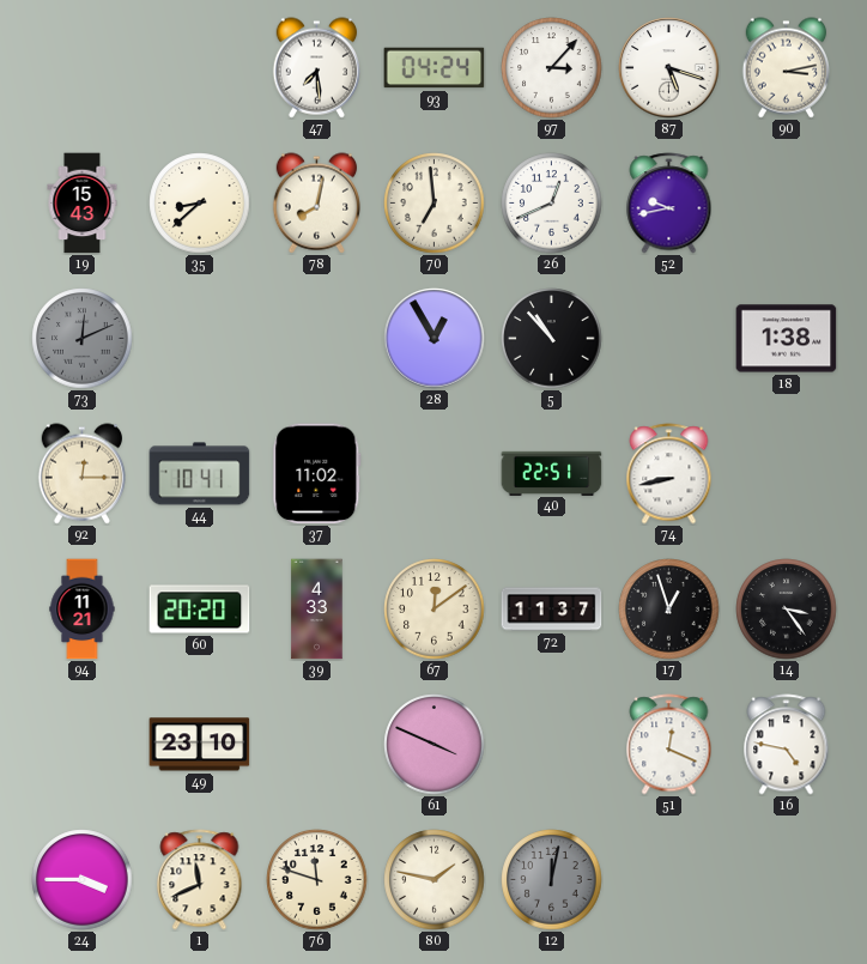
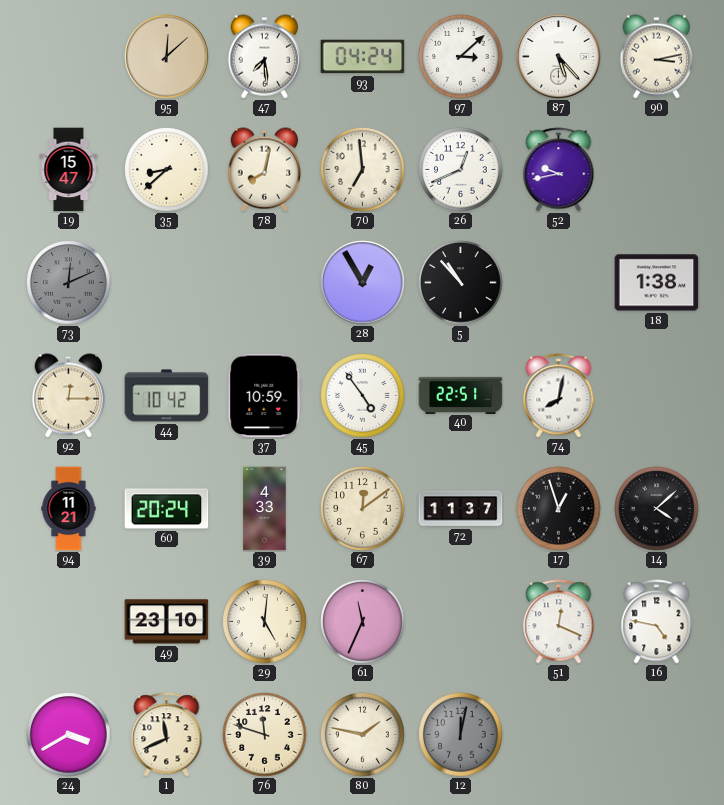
95: none -> 12:08
97: 3:07 -> 3:08
87: 5:18 -> 5:23
19: 15:43 -> 15:47
44: 10:41 -> 10:42
37: 11:02 -> 10:59
45: none -> 4:54
74: 8:43 -> 8:02
60: 20:20 -> 20:24
14: 3:24 -> 4:08
29: none -> 5:01
61: 3:49 -> 11:34
24: 3:45 -> 3:40
